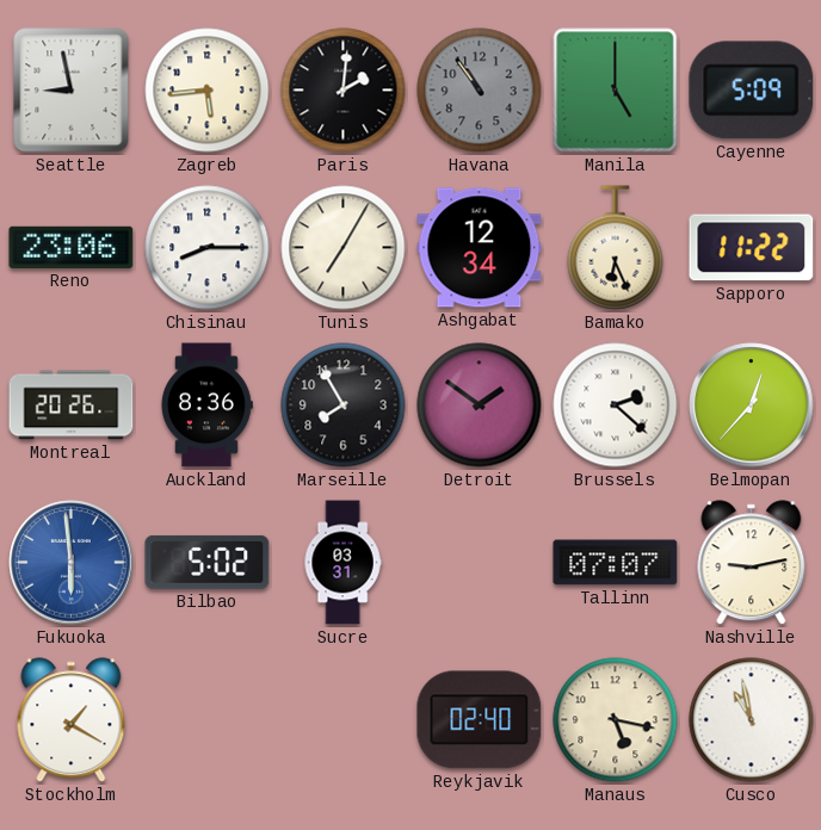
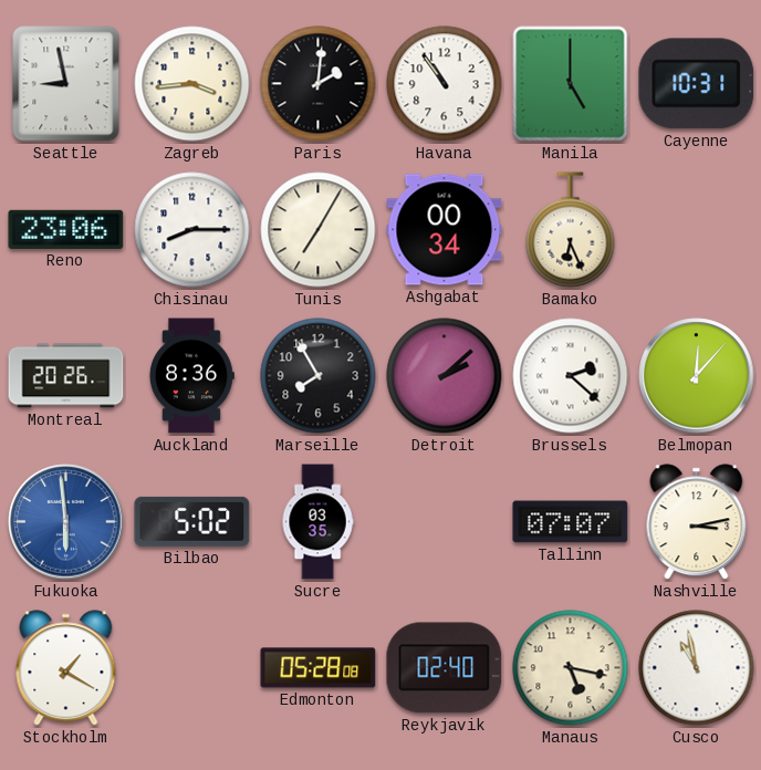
Zagreb: 5:44 -> 3:44
Havana dial: grey -> white
Cayenne: 5:09 -> 10:31
Ashgabat: 12:34 -> 00:34
Sapporo: 11:22 -> none
Detroit: 1:51 -> 2:08
Belmopan: 12:37 -> 12:07
Sucre: 03:31 -> 03:35
Nashville: 9:13 -> 3:13
Edmonton: none -> 05:28
